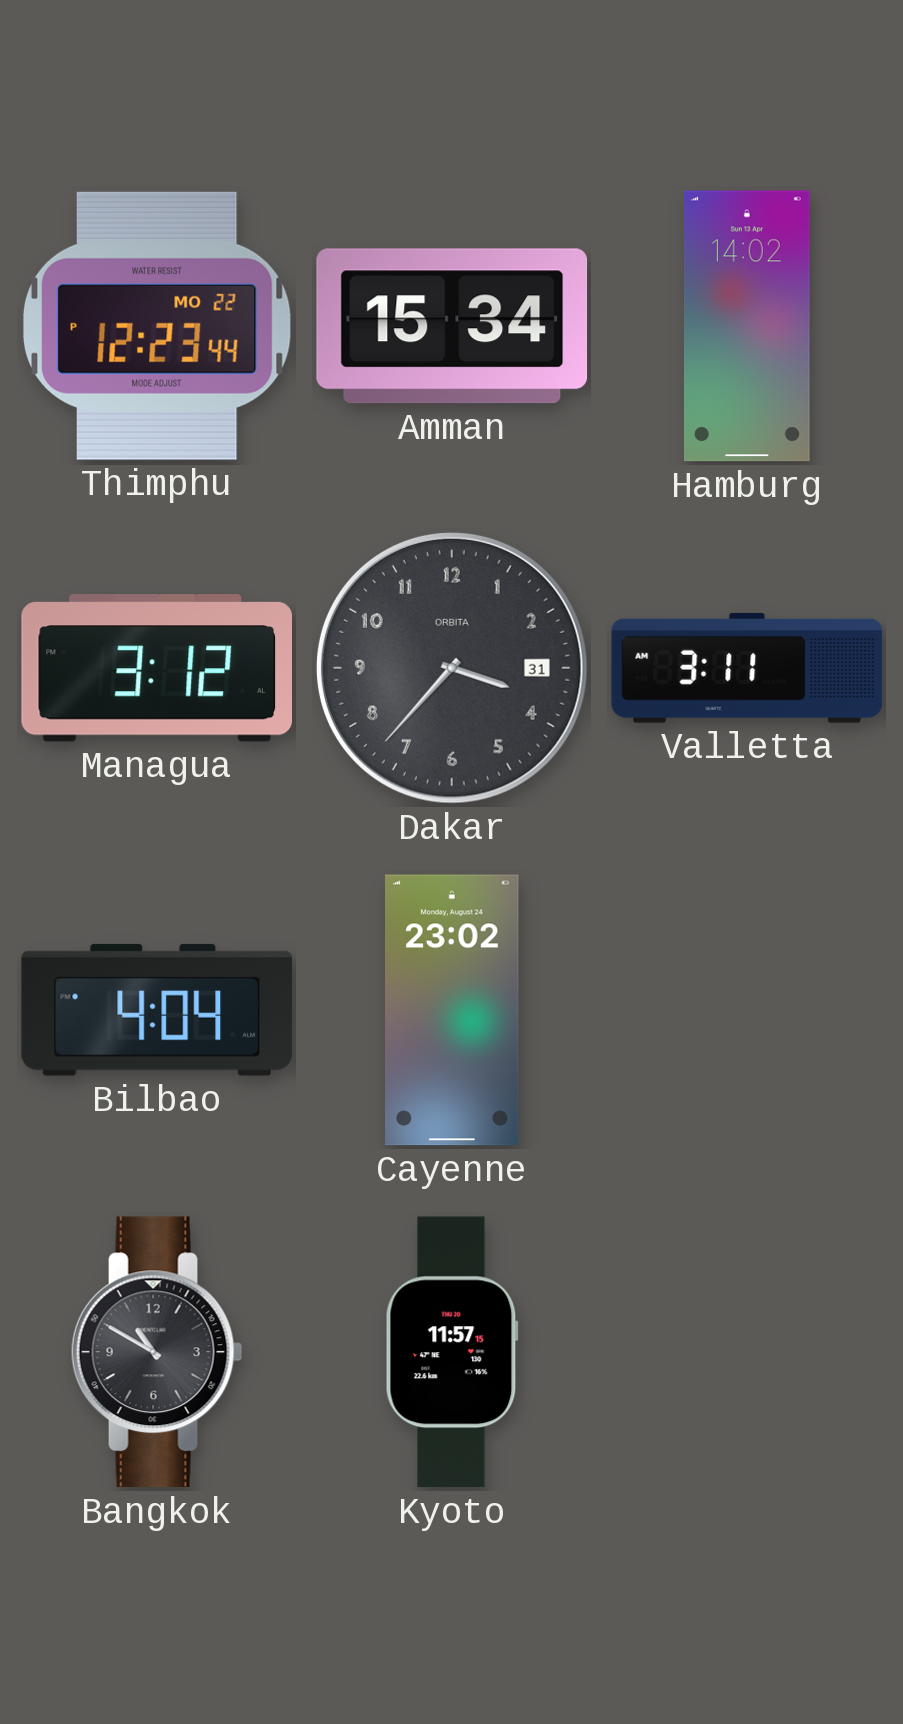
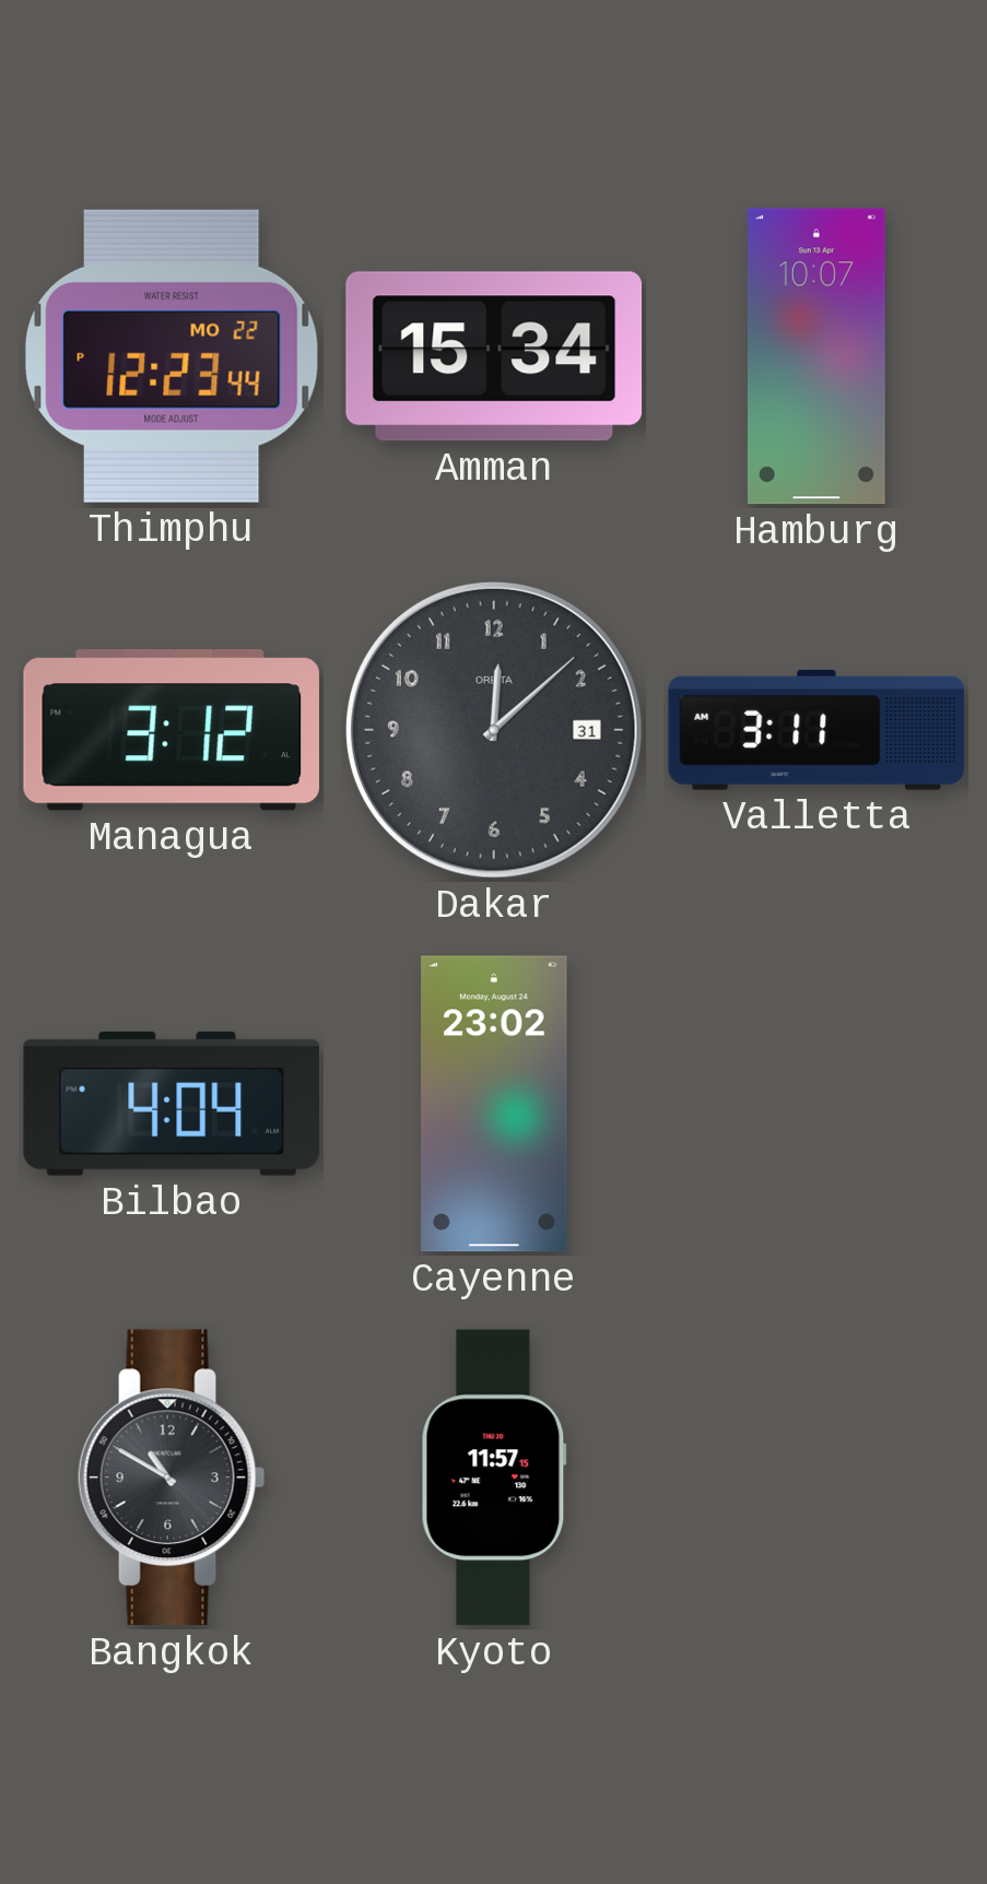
Hamburg: 14:02 -> 10:07
Dakar: 3:37 -> 12:08
